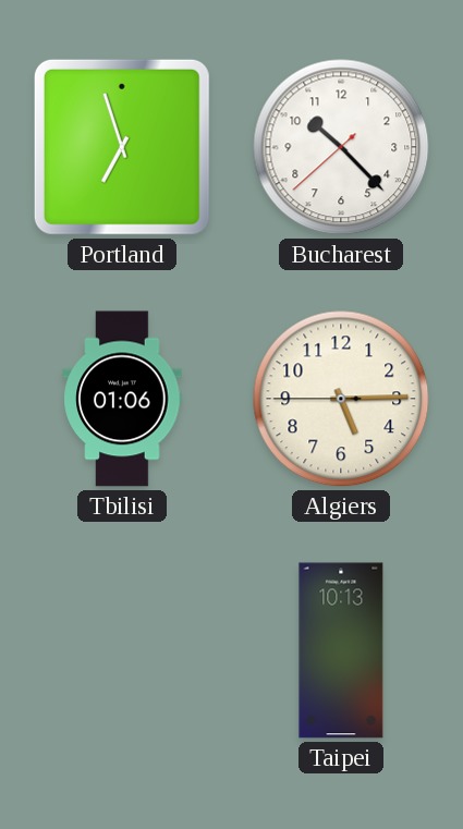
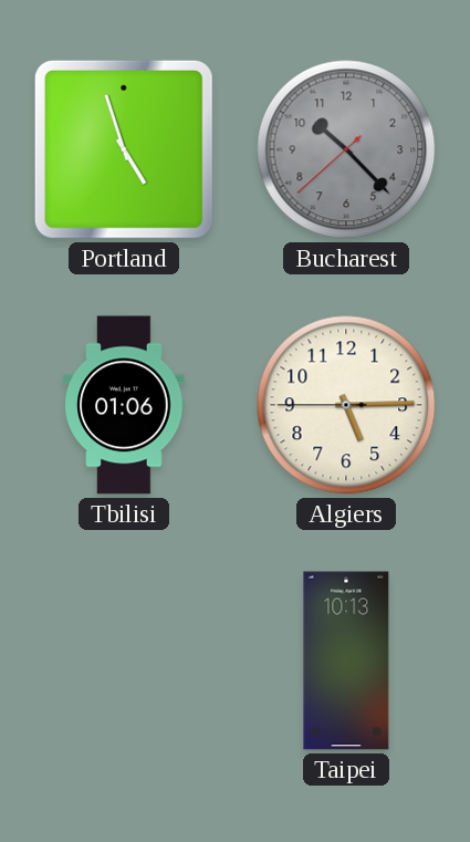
Portland: 6:57 -> 4:57
Bucharest dial: white -> grey
